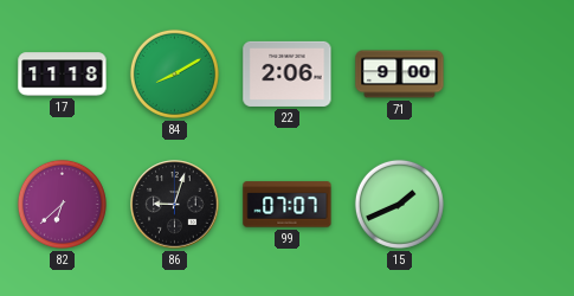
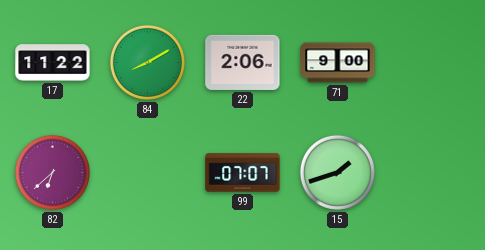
17: 11:18 -> 11:22
86: 9:03 -> none
15: 1:41 -> 1:42
